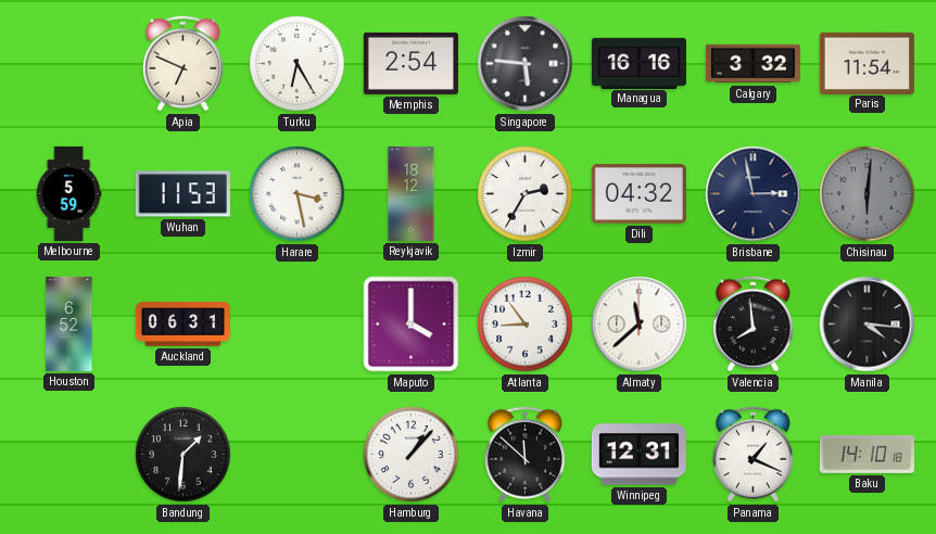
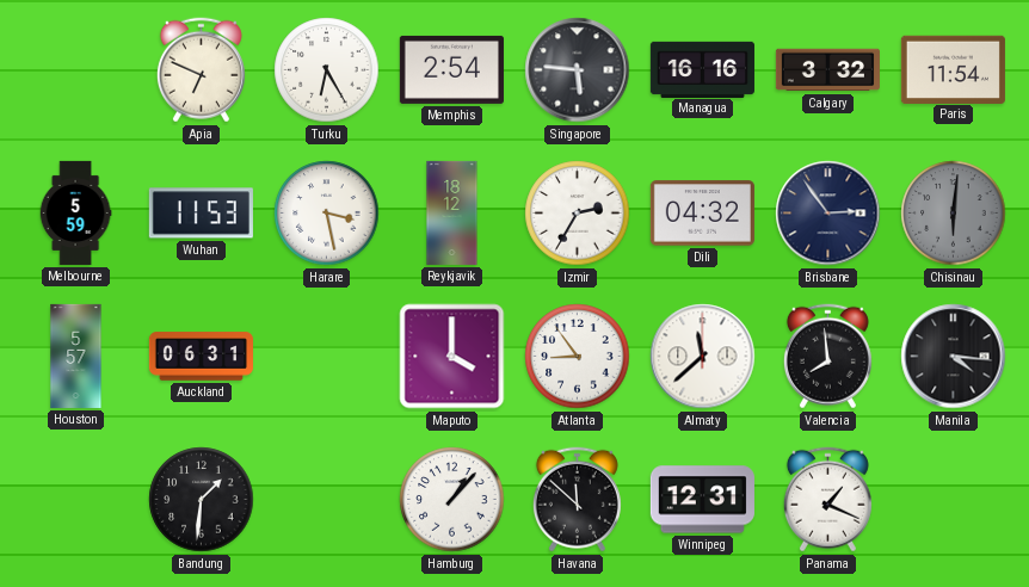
Brisbane: 2:58 -> 2:54
Houston: 6:52 -> 5:57
Baku: 14:10 -> none
